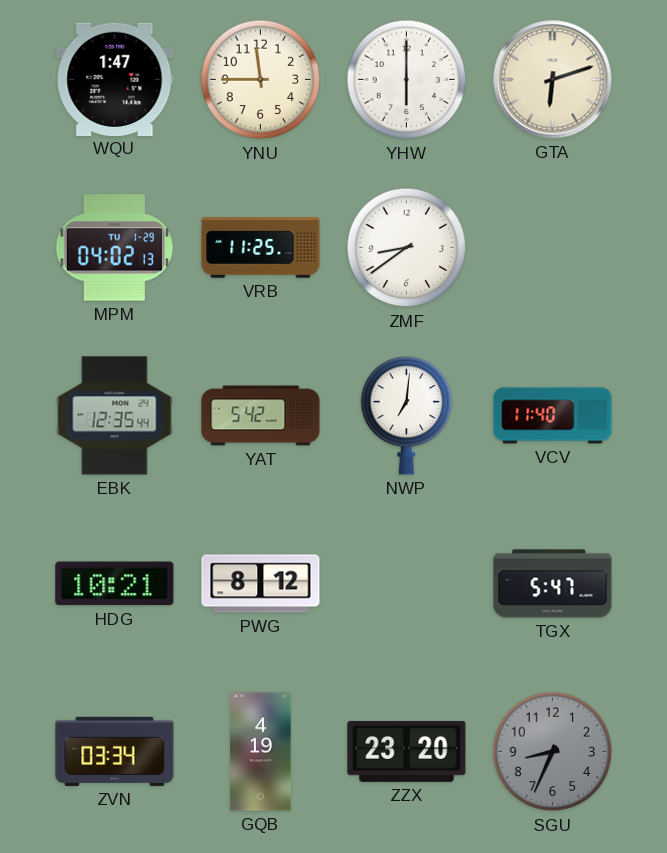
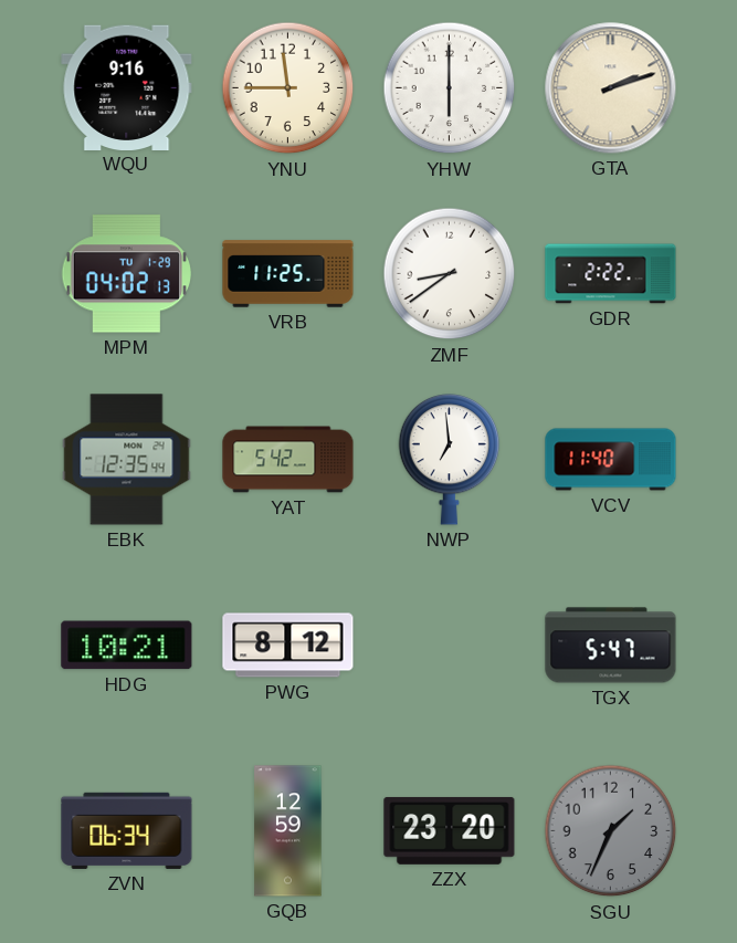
WQU: 1:47 -> 9:16
GTA: 6:12 -> 2:12
GDR: none -> 2:22
NWP: 7:01 -> 6:59
ZVN: 03:34 -> 06:34
GQB: 4:19 -> 12:59
SGU: 8:34 -> 1:34
